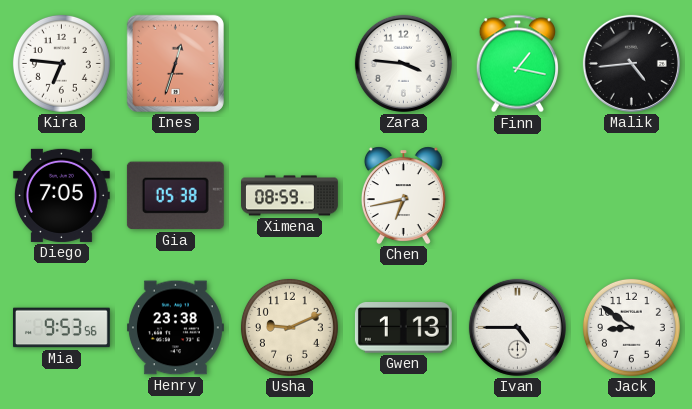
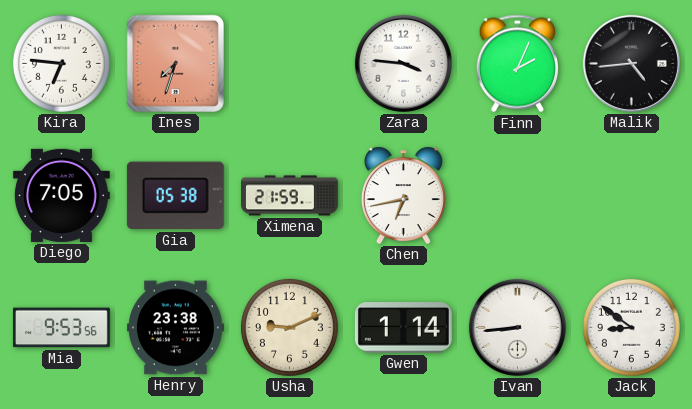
Ines: 12:33 -> 7:33
Finn: 1:17 -> 2:04
Ximena: 08:59 -> 21:59
Gwen: 1:13 -> 1:14
Ivan: 4:45 -> 8:44
